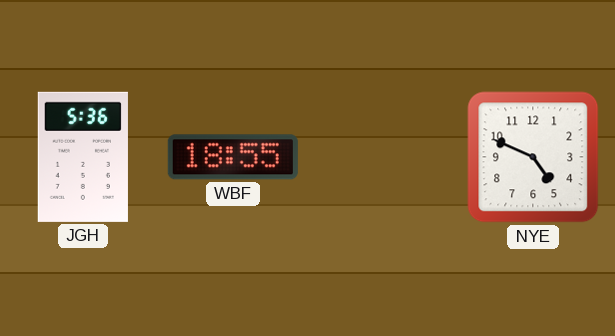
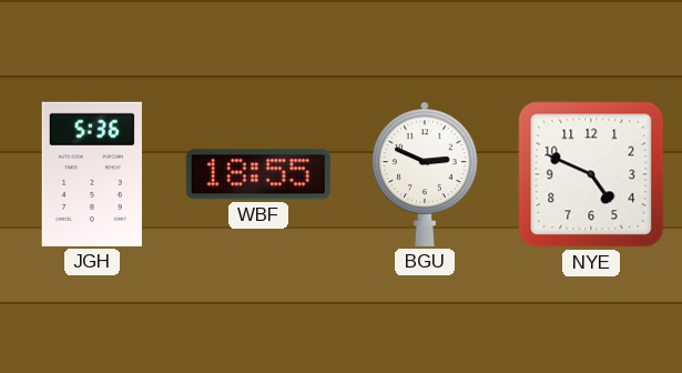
BGU: none -> 2:49
